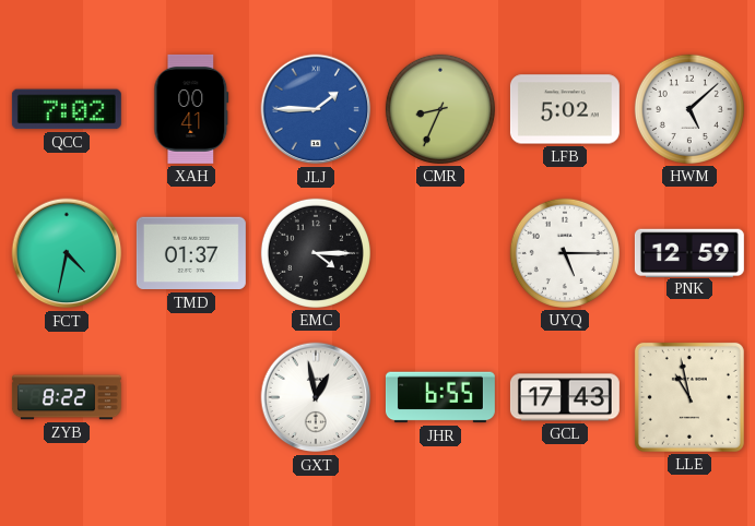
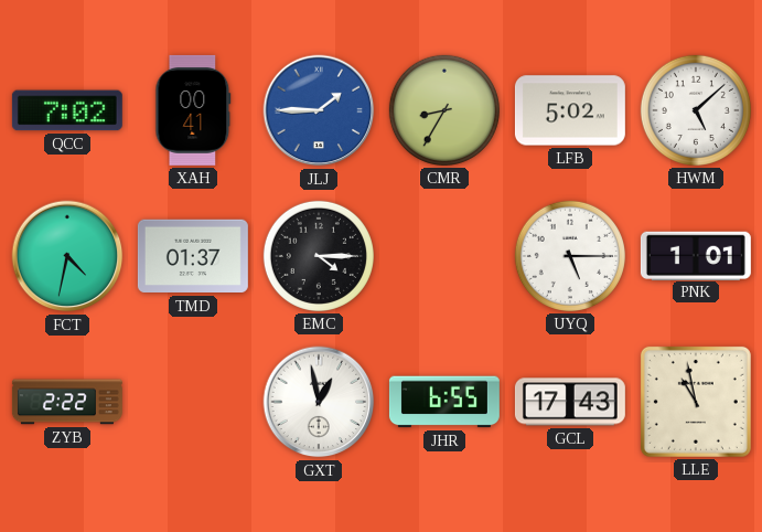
CMR: 8:34 -> 8:35
PNK: 12:59 -> 1:01
ZYB: 8:22 -> 2:22
